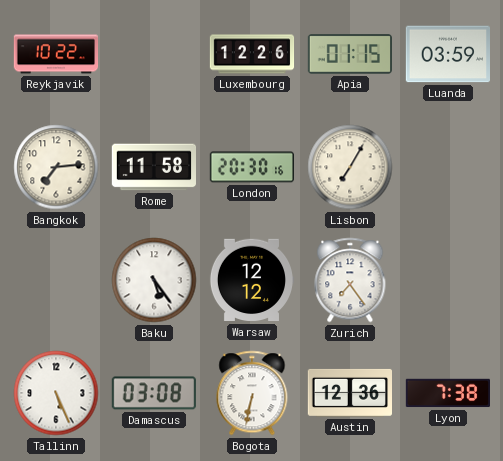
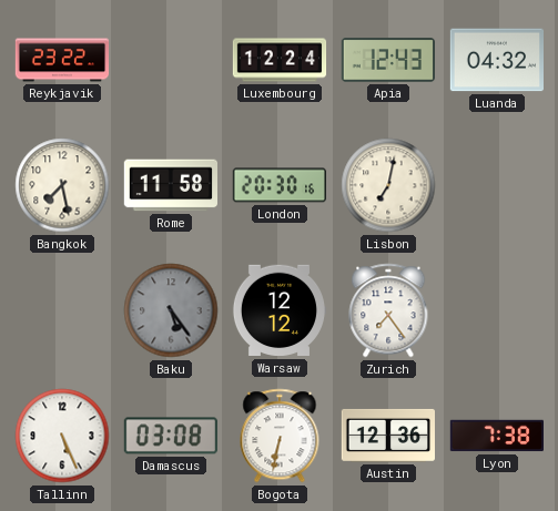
Reykjavik: 10:22 -> 23:22
Luxembourg: 12:26 -> 12:24
Apia: 01:15 -> 12:43
Luanda: 03:59 -> 04:32
Bangkok: 7:14 -> 7:28
Lisbon: 7:05 -> 7:02
Baku dial: white -> grey
